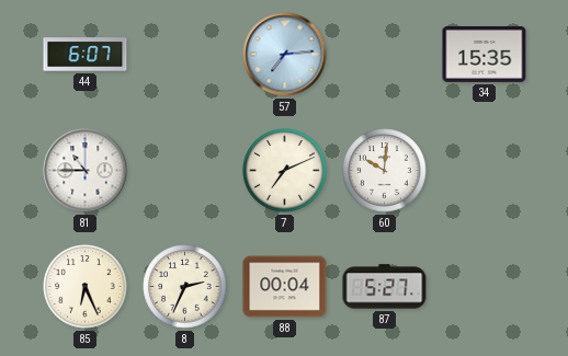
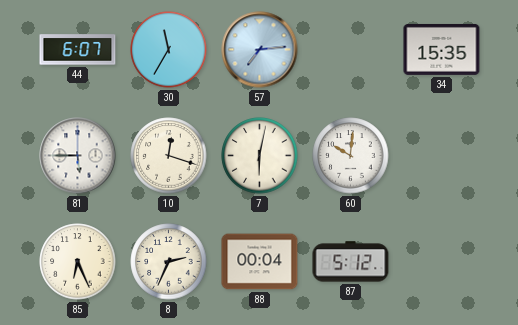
30: none -> 11:35
81: 10:45 -> 5:45
10: none -> 12:18
7: 7:11 -> 6:02
87: 5:27 -> 5:12
